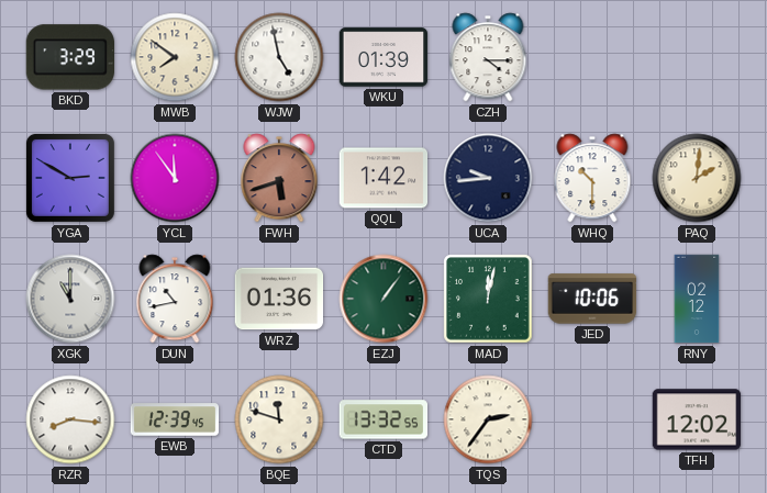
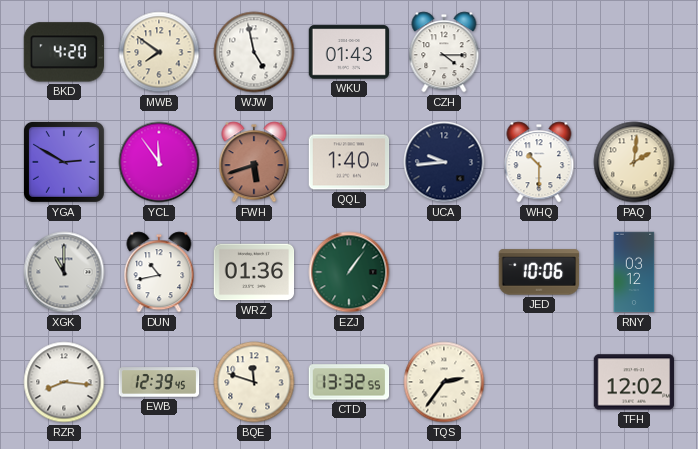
BKD: 3:29 -> 4:20
WKU: 01:39 -> 01:43
QQL: 1:42 -> 1:40
MAD: 12:02 -> none
RNY: 02:12 -> 03:12
